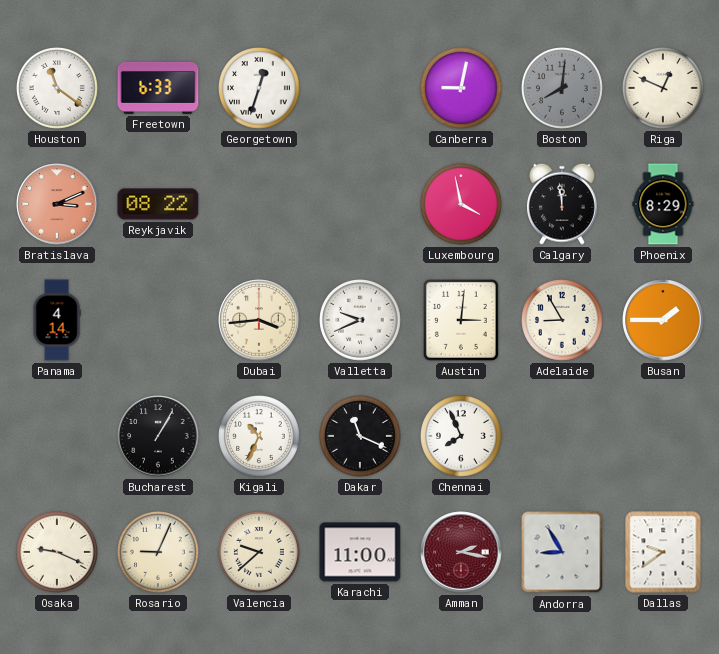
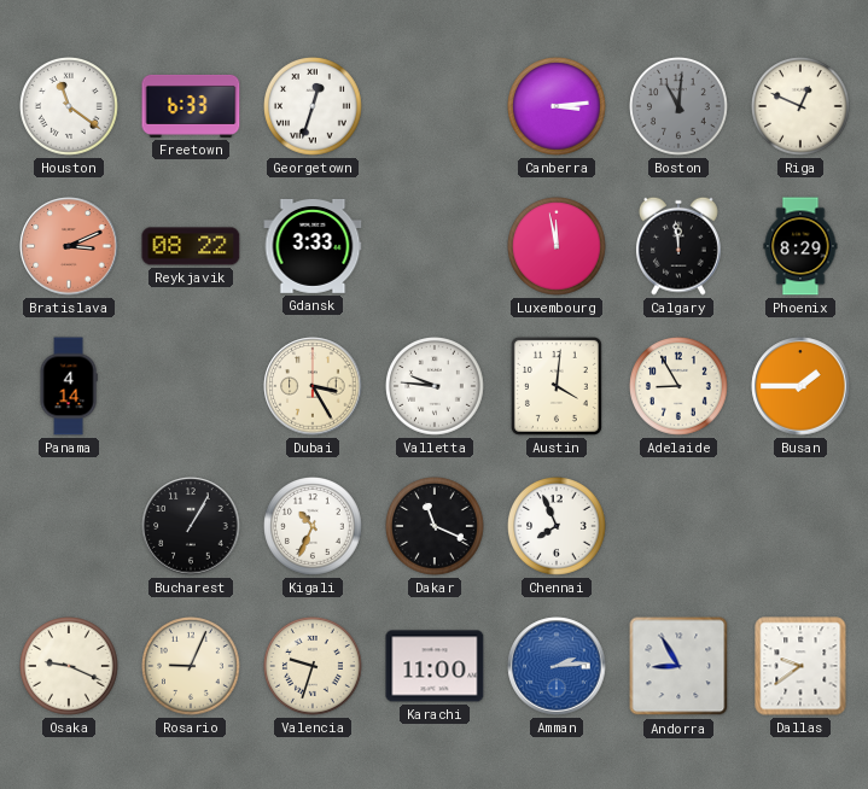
Canberra: 9:02 -> 3:14
Boston: 8:01 -> 11:01
Gdansk: none -> 3:33
Luxembourg: 3:58 -> 11:58
Dubai: 3:44 -> 3:25
Valletta: 9:41 -> 9:46
Austin: 3:01 -> 4:01
Valencia: 9:38 -> 9:33
Amman: 2:17 -> 2:14
Amman dial: burgundy -> blue
